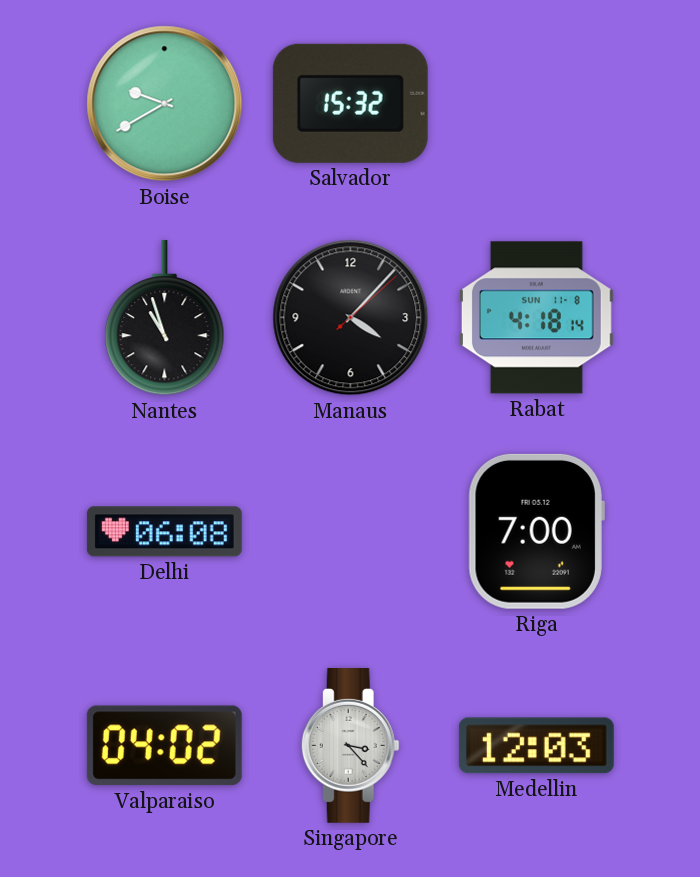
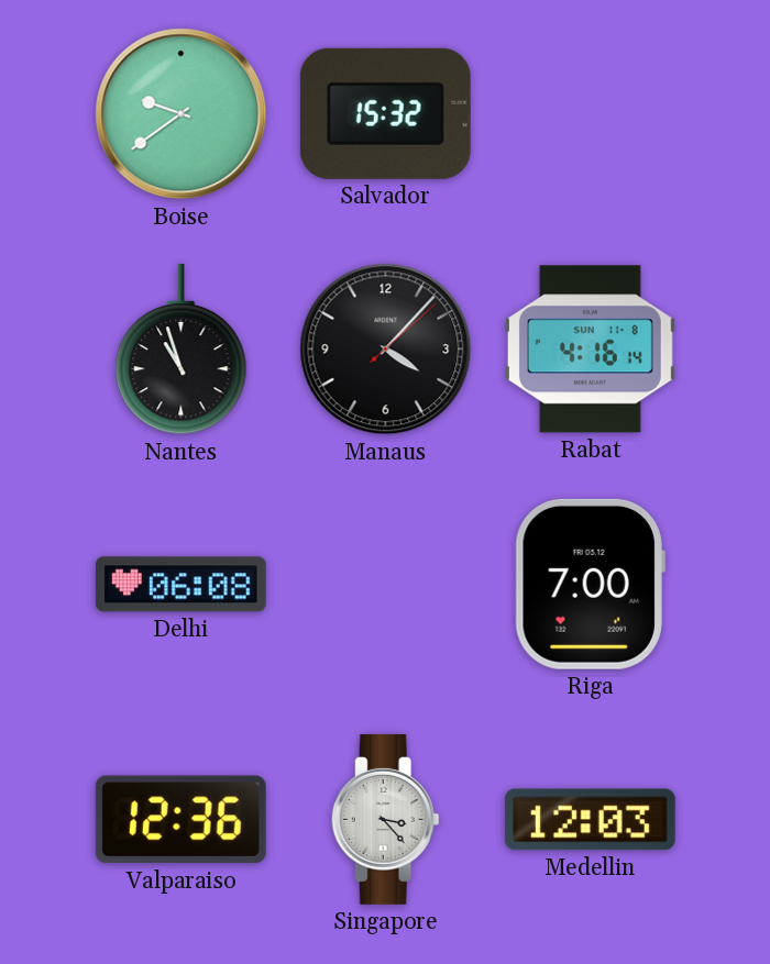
Boise: 9:40 -> 9:39
Rabat: 4:18 -> 4:16
Valparaiso: 04:02 -> 12:36
